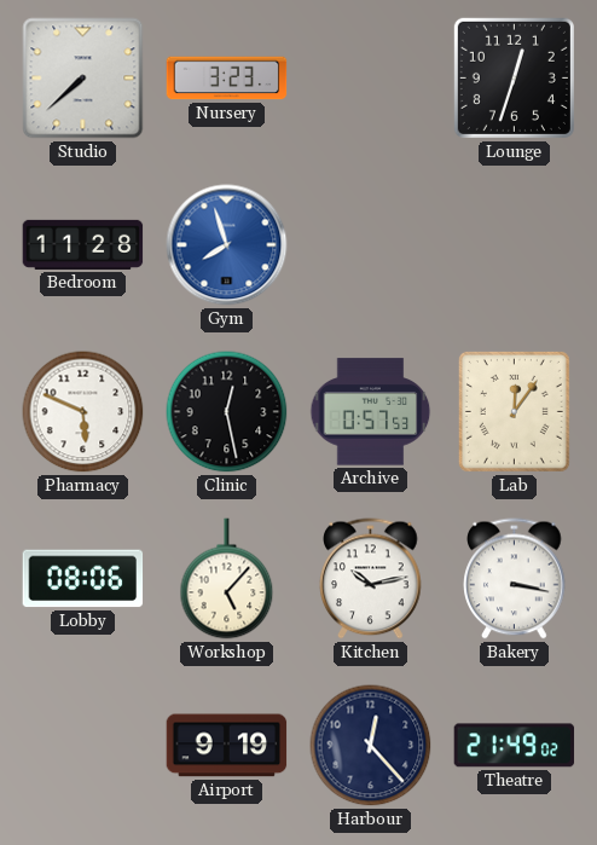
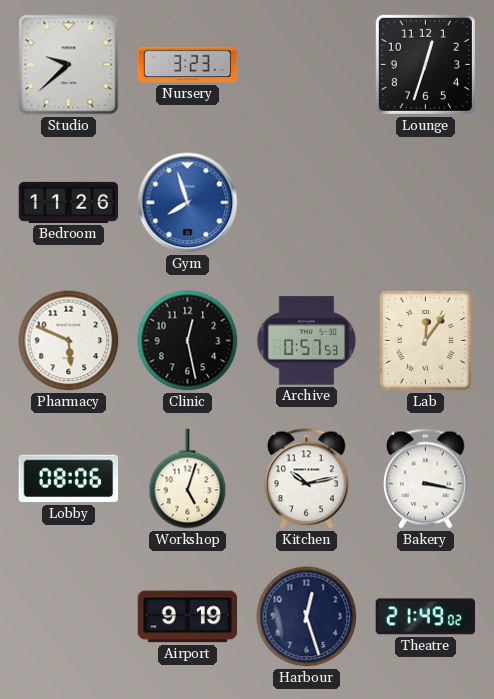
Studio: 7:38 -> 9:38
Bedroom: 11:28 -> 11:26
Workshop: 5:07 -> 5:03
Harbour: 12:23 -> 12:27
